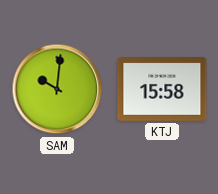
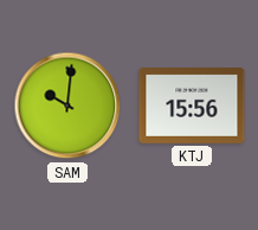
KTJ: 15:58 -> 15:56
